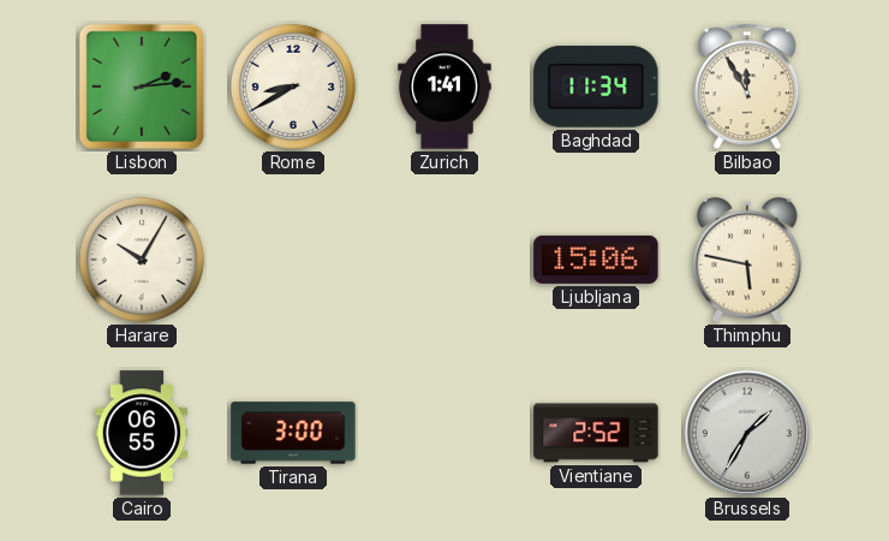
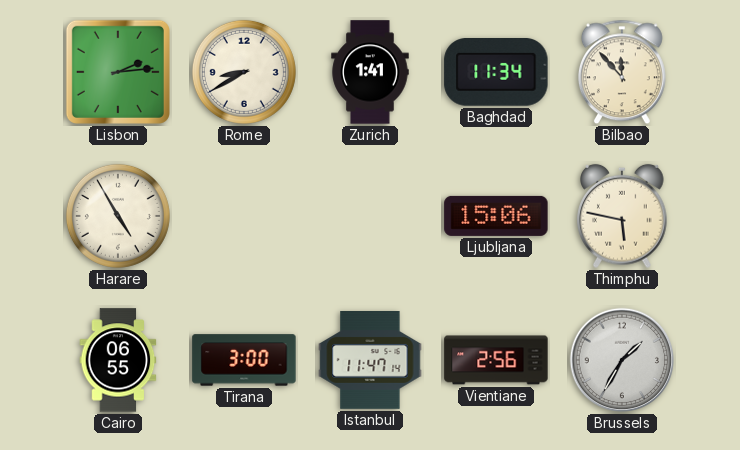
Bilbao: 11:55 -> 11:53
Harare: 10:05 -> 4:55
Istanbul: none -> 11:47
Vientiane: 2:52 -> 2:56
